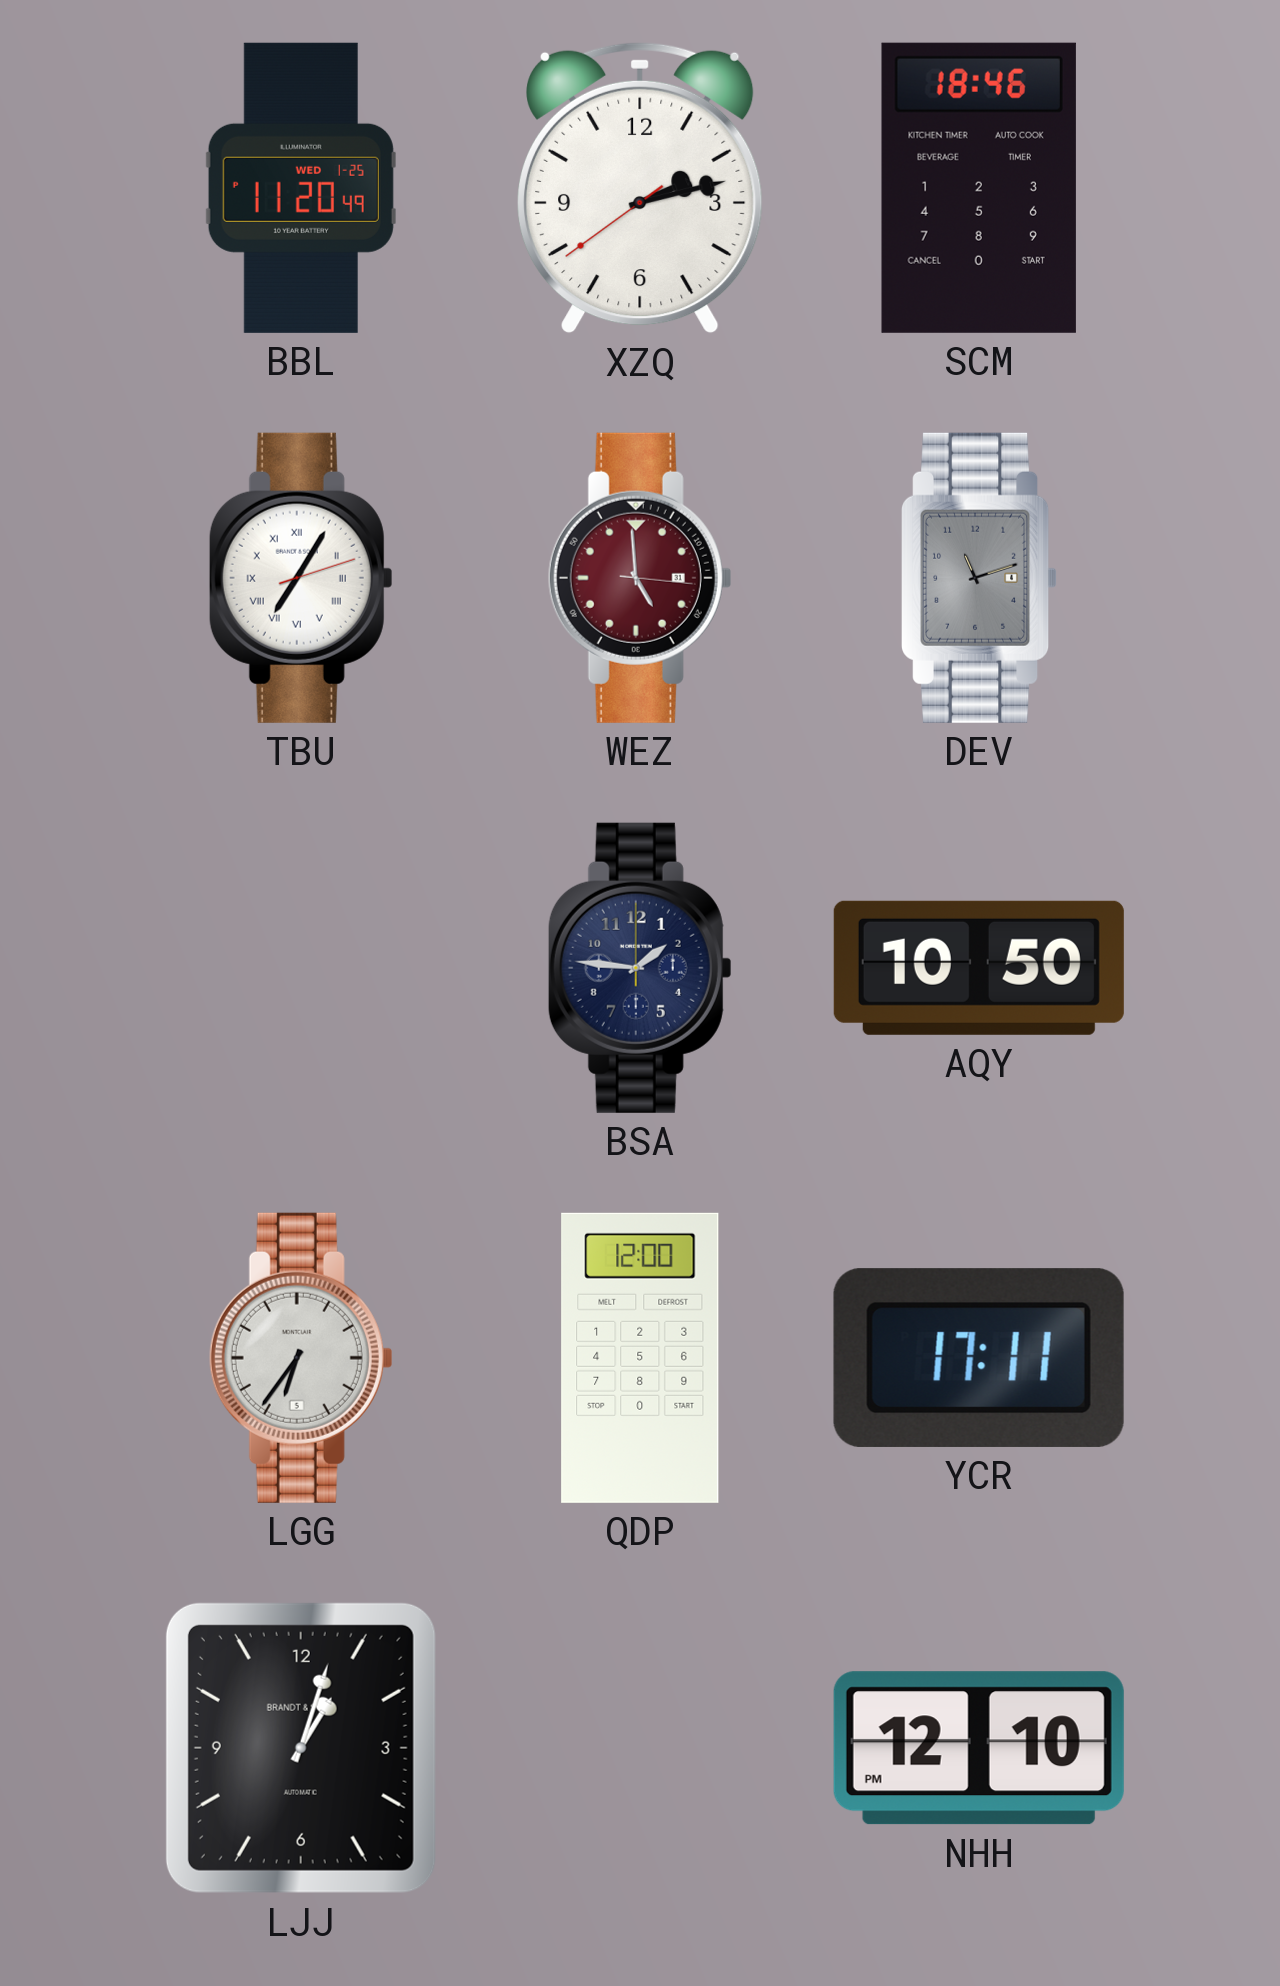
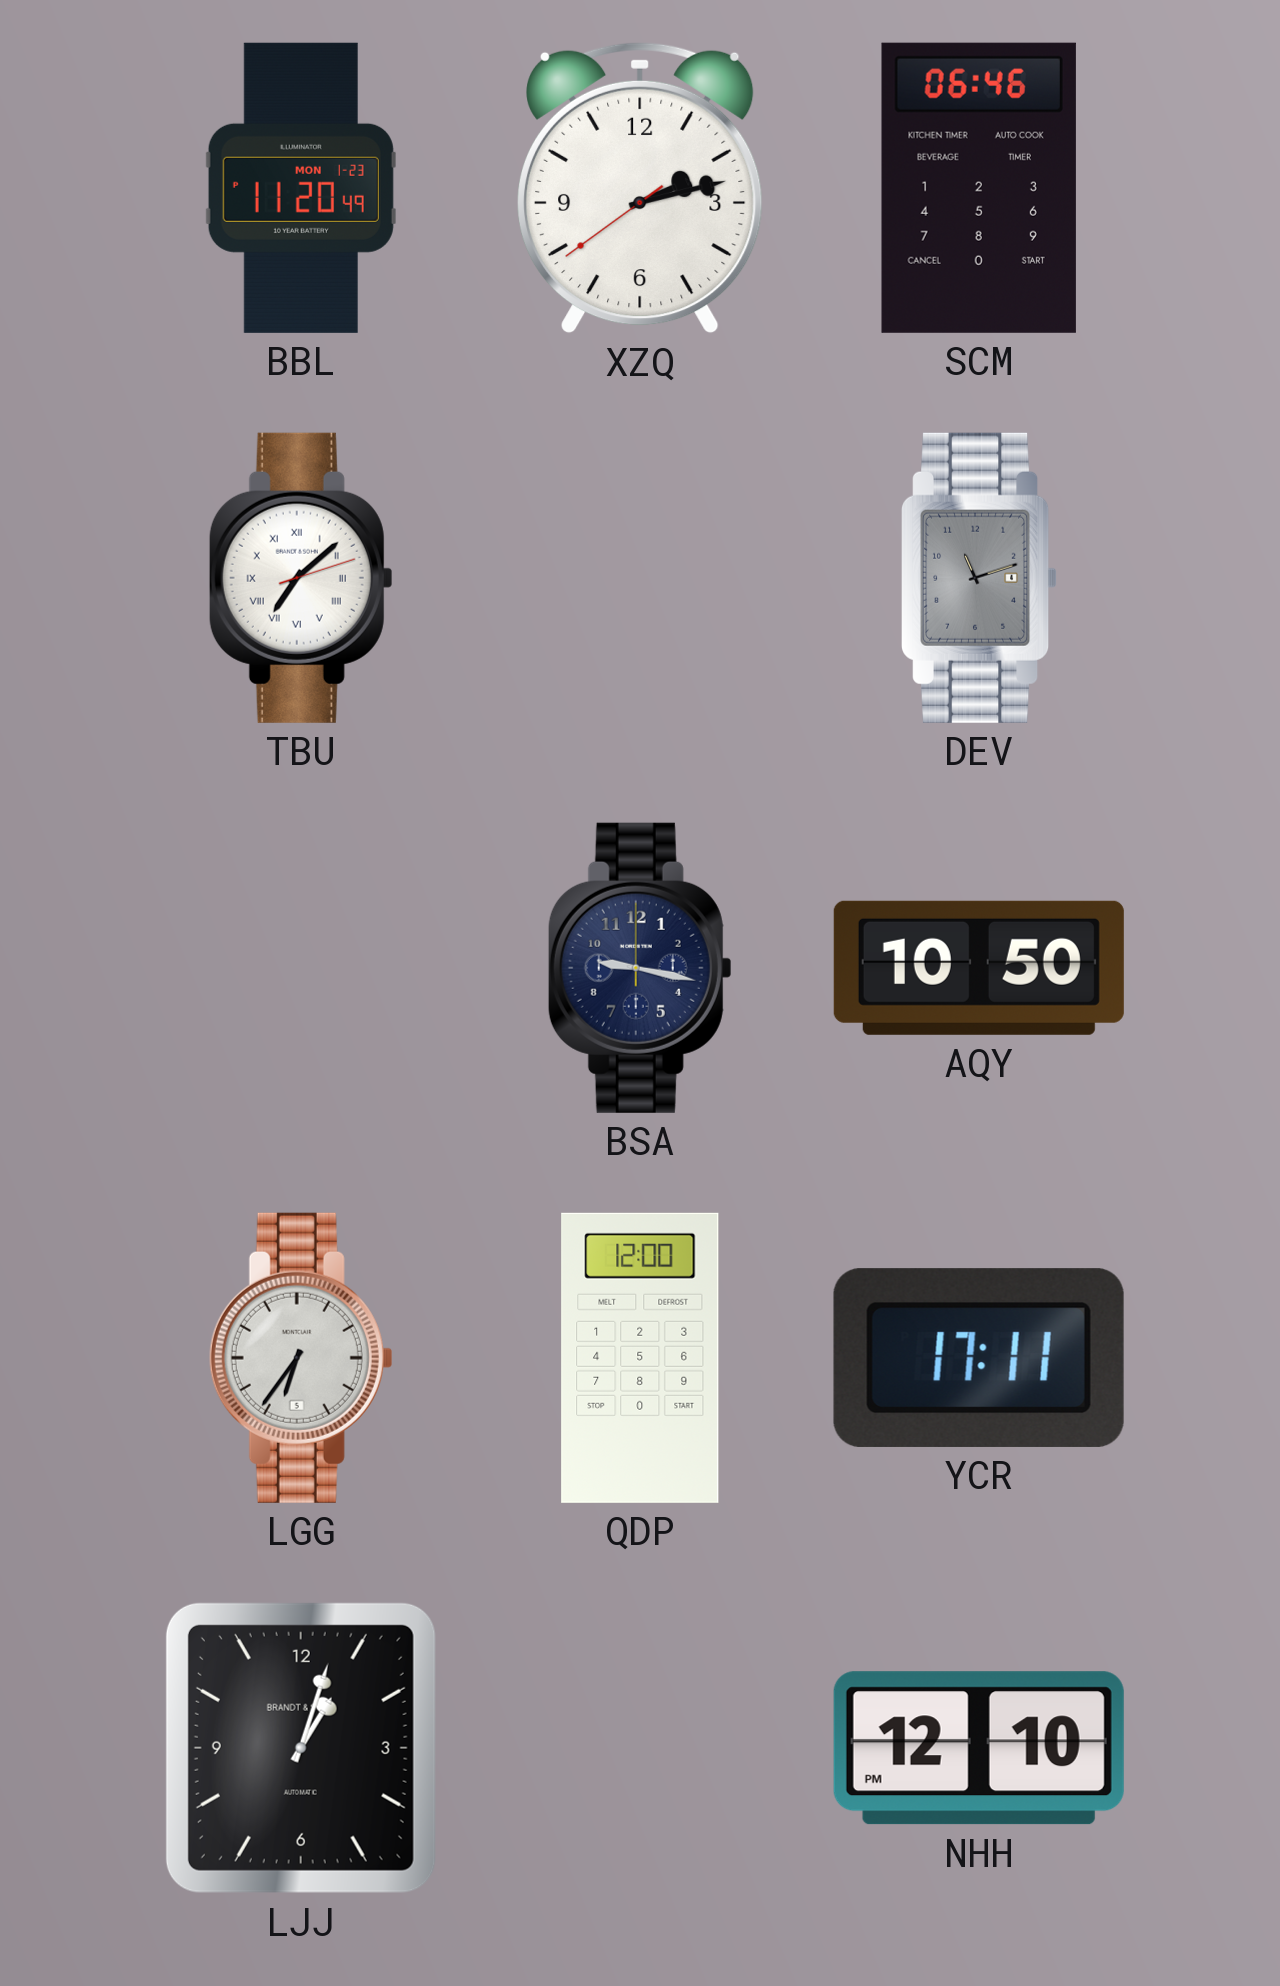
BBL date: WED 1-25 -> MON 1-23
SCM: 18:46 -> 06:46
TBU: 7:05 -> 7:08
WEZ: 4:59 -> none
BSA: 1:46 -> 9:17
